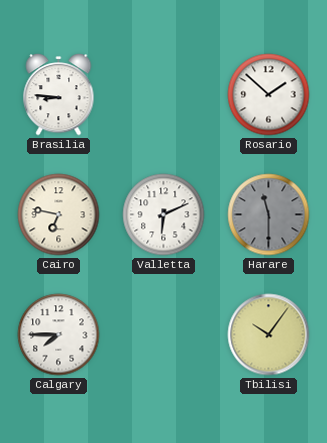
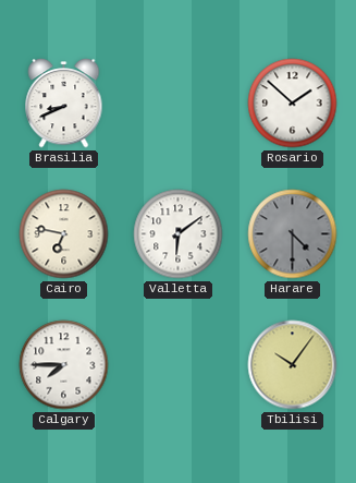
Brasilia: 8:46 -> 8:41
Valletta: 6:11 -> 6:09
Harare: 11:30 -> 4:30
